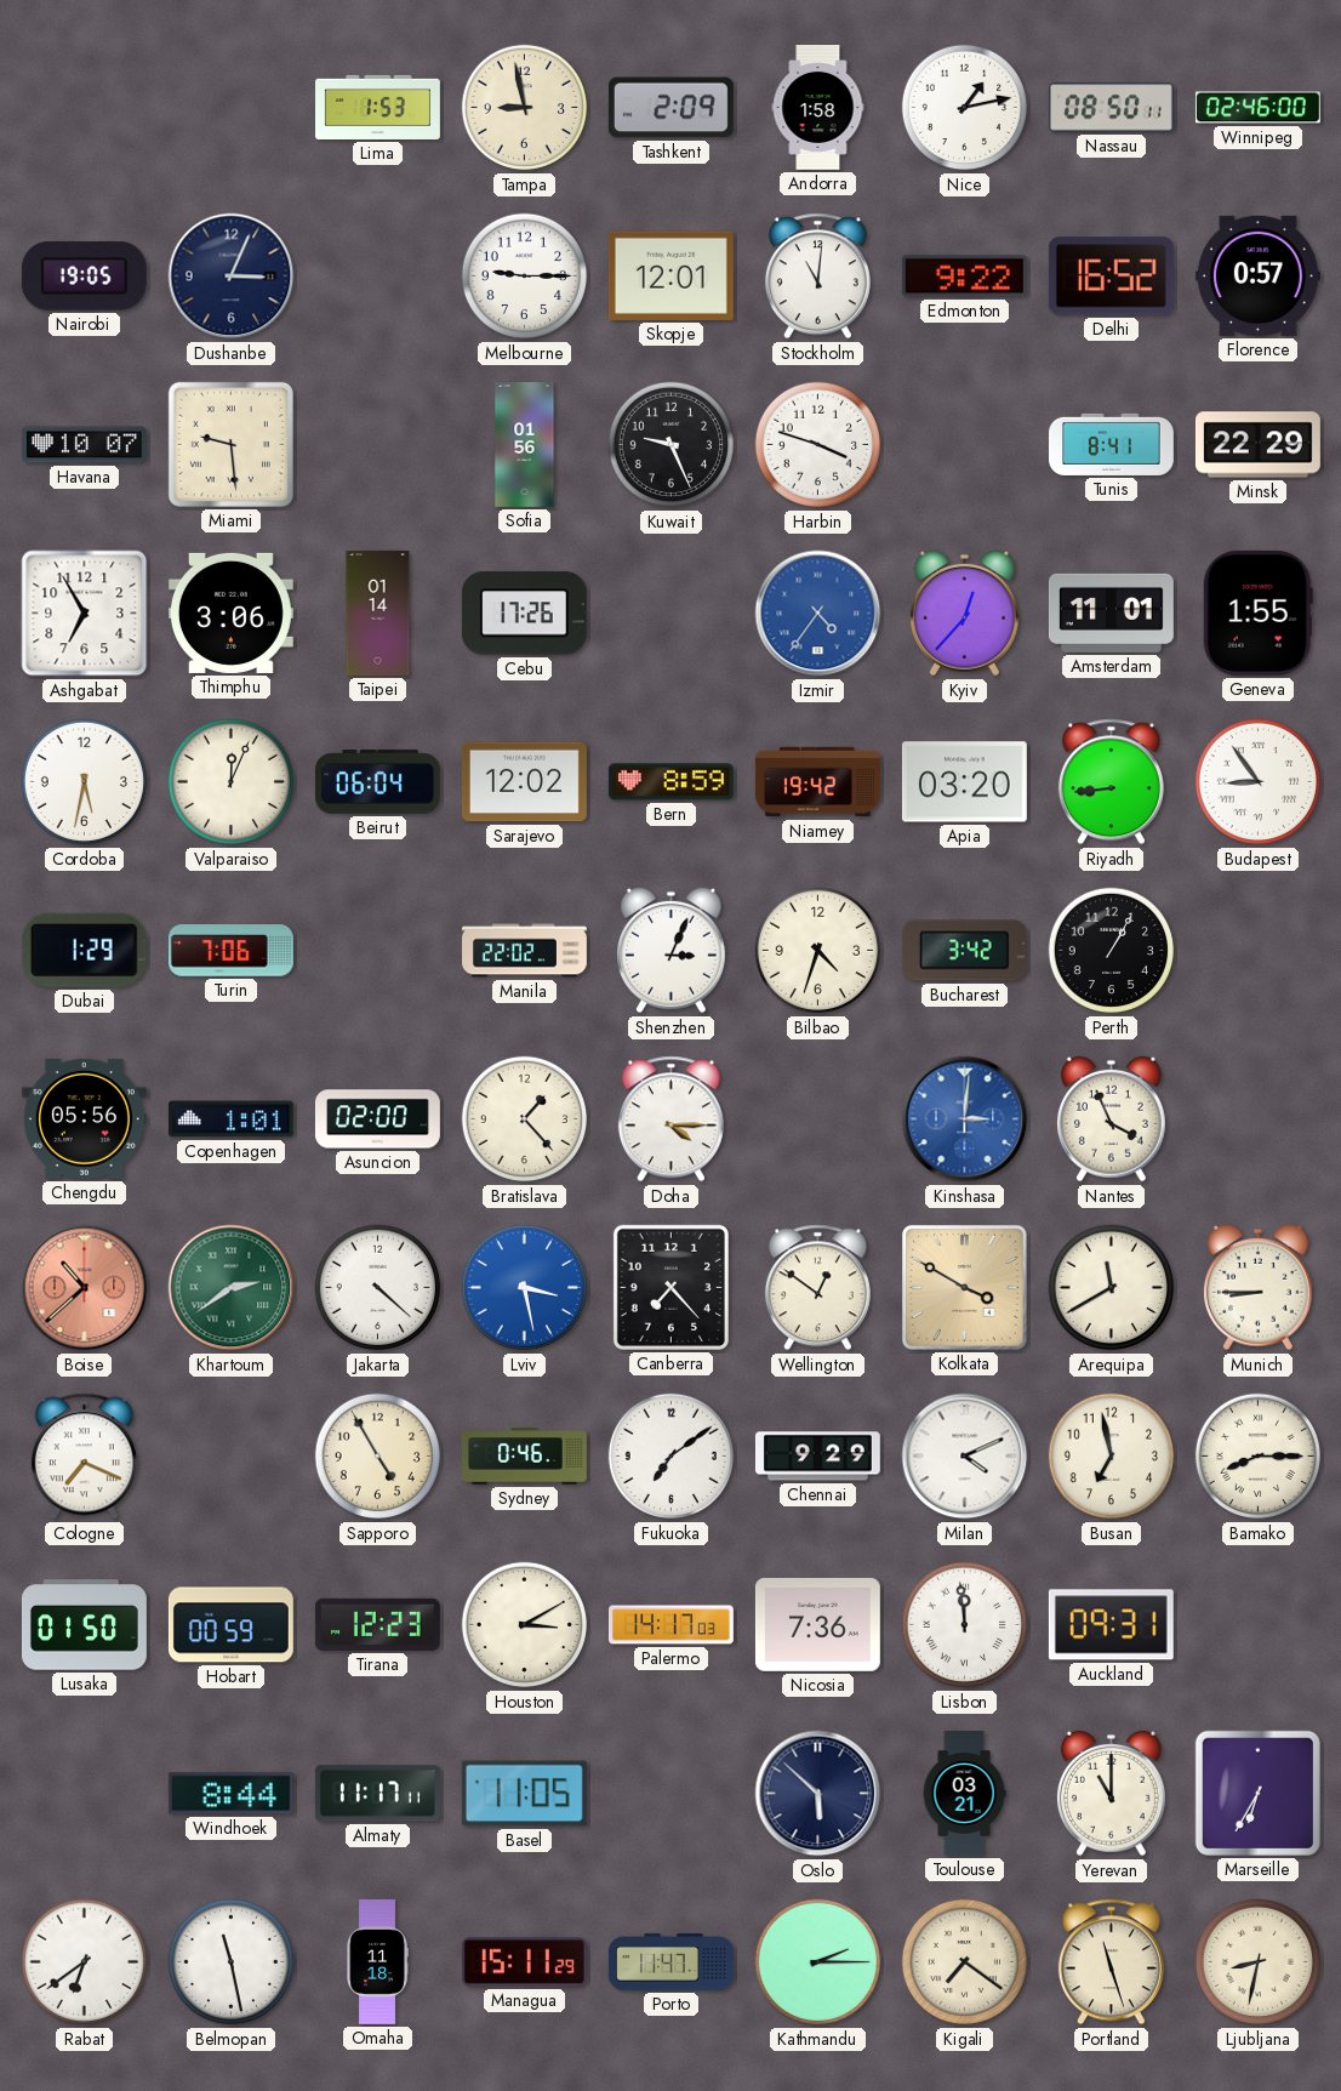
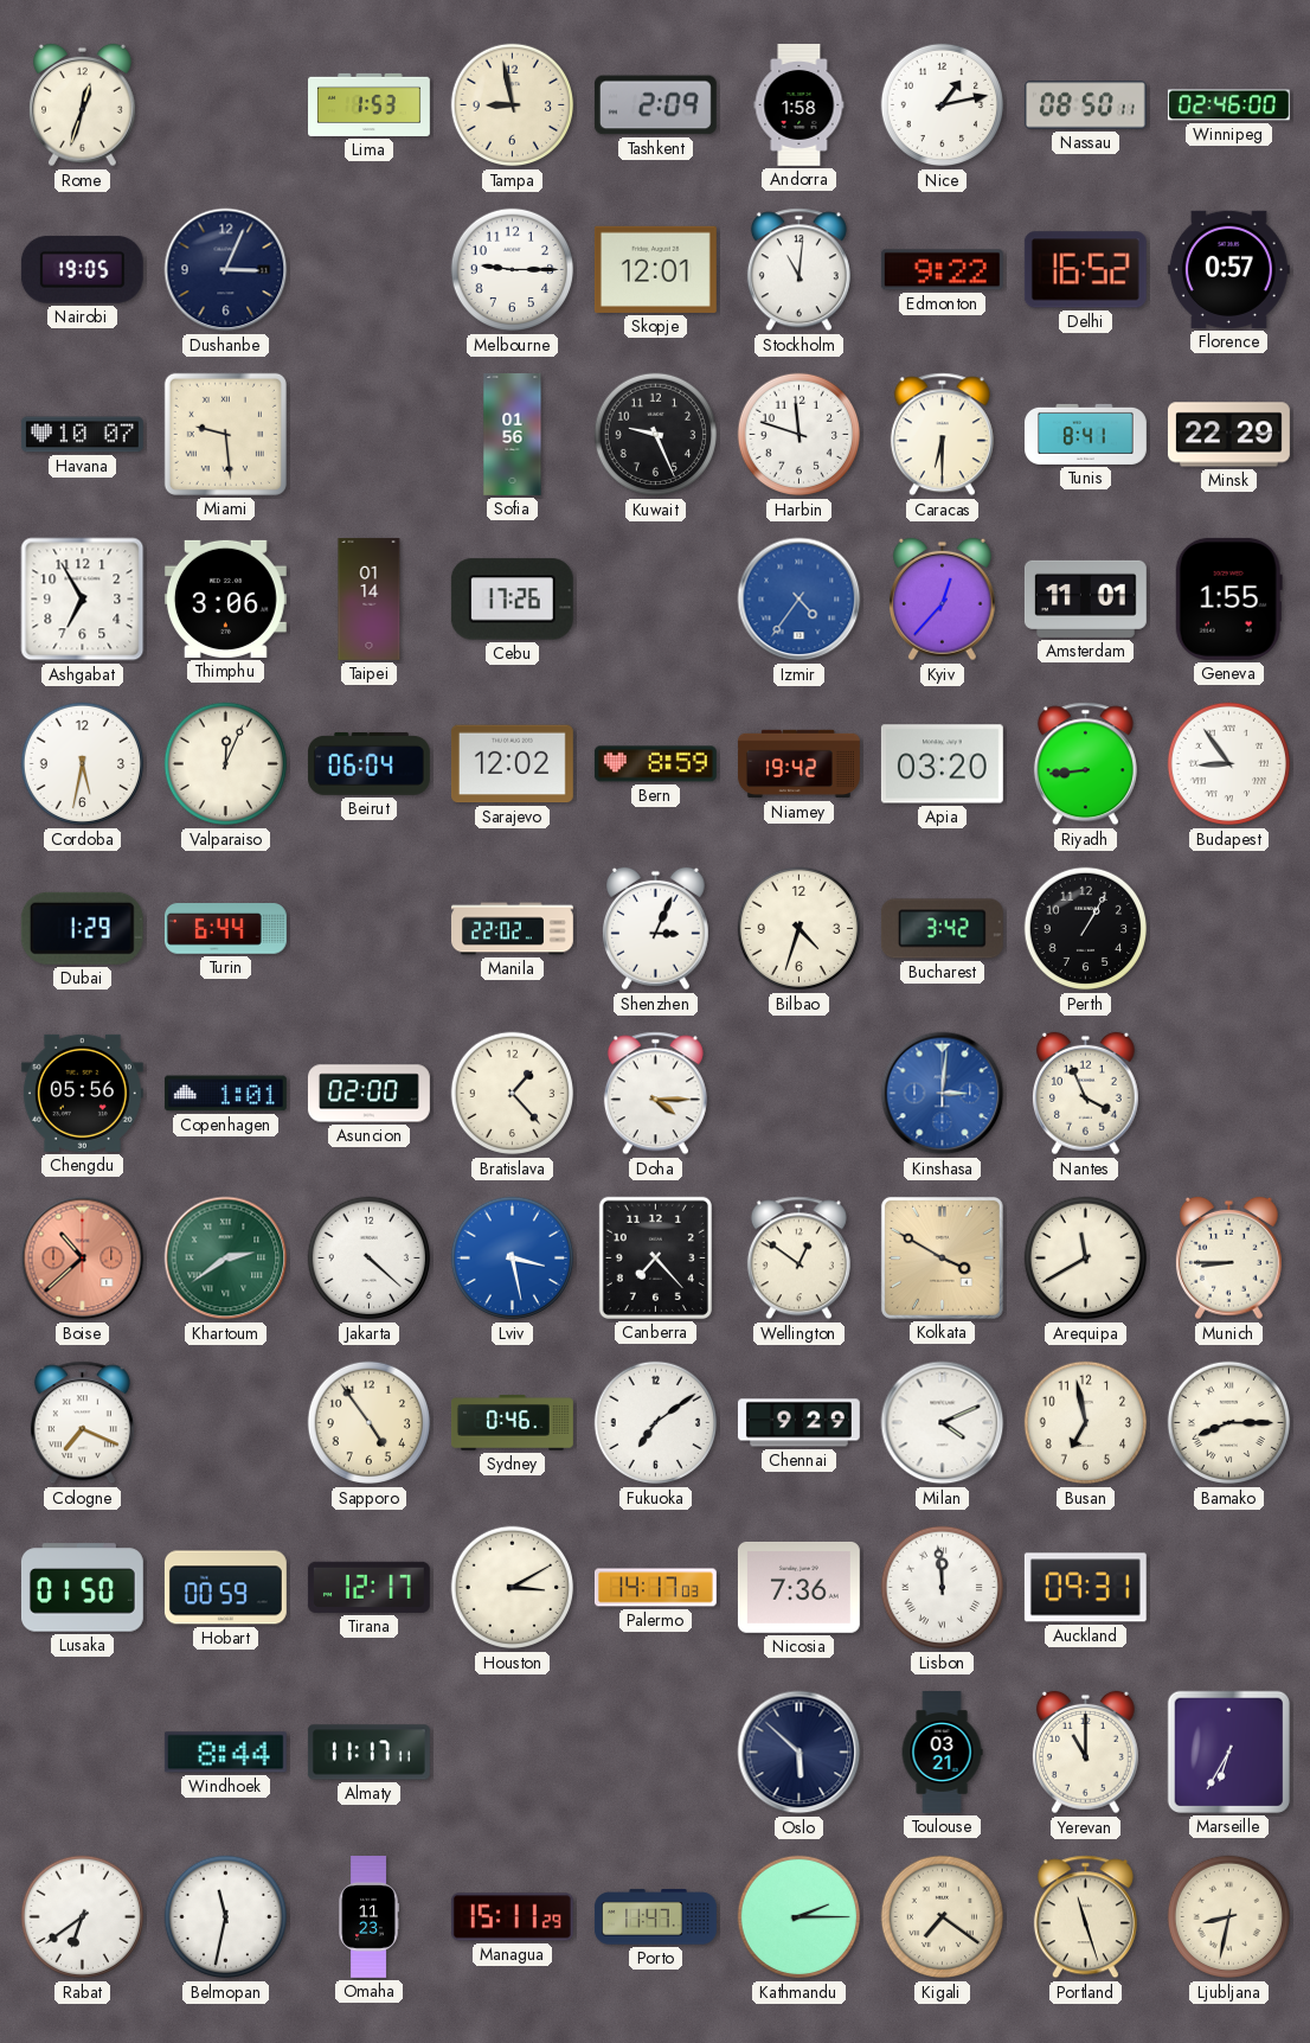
Rome: none -> 12:33
Harbin: 3:48 -> 11:48
Caracas: none -> 6:30
Turin: 7:06 -> 6:44
Sapporo: 4:55 -> 4:54
Tirana: 12:23 -> 12:17
Basel: 11:05 -> none
Belmopan: 11:28 -> 11:32
Omaha: 11:18 -> 11:23
